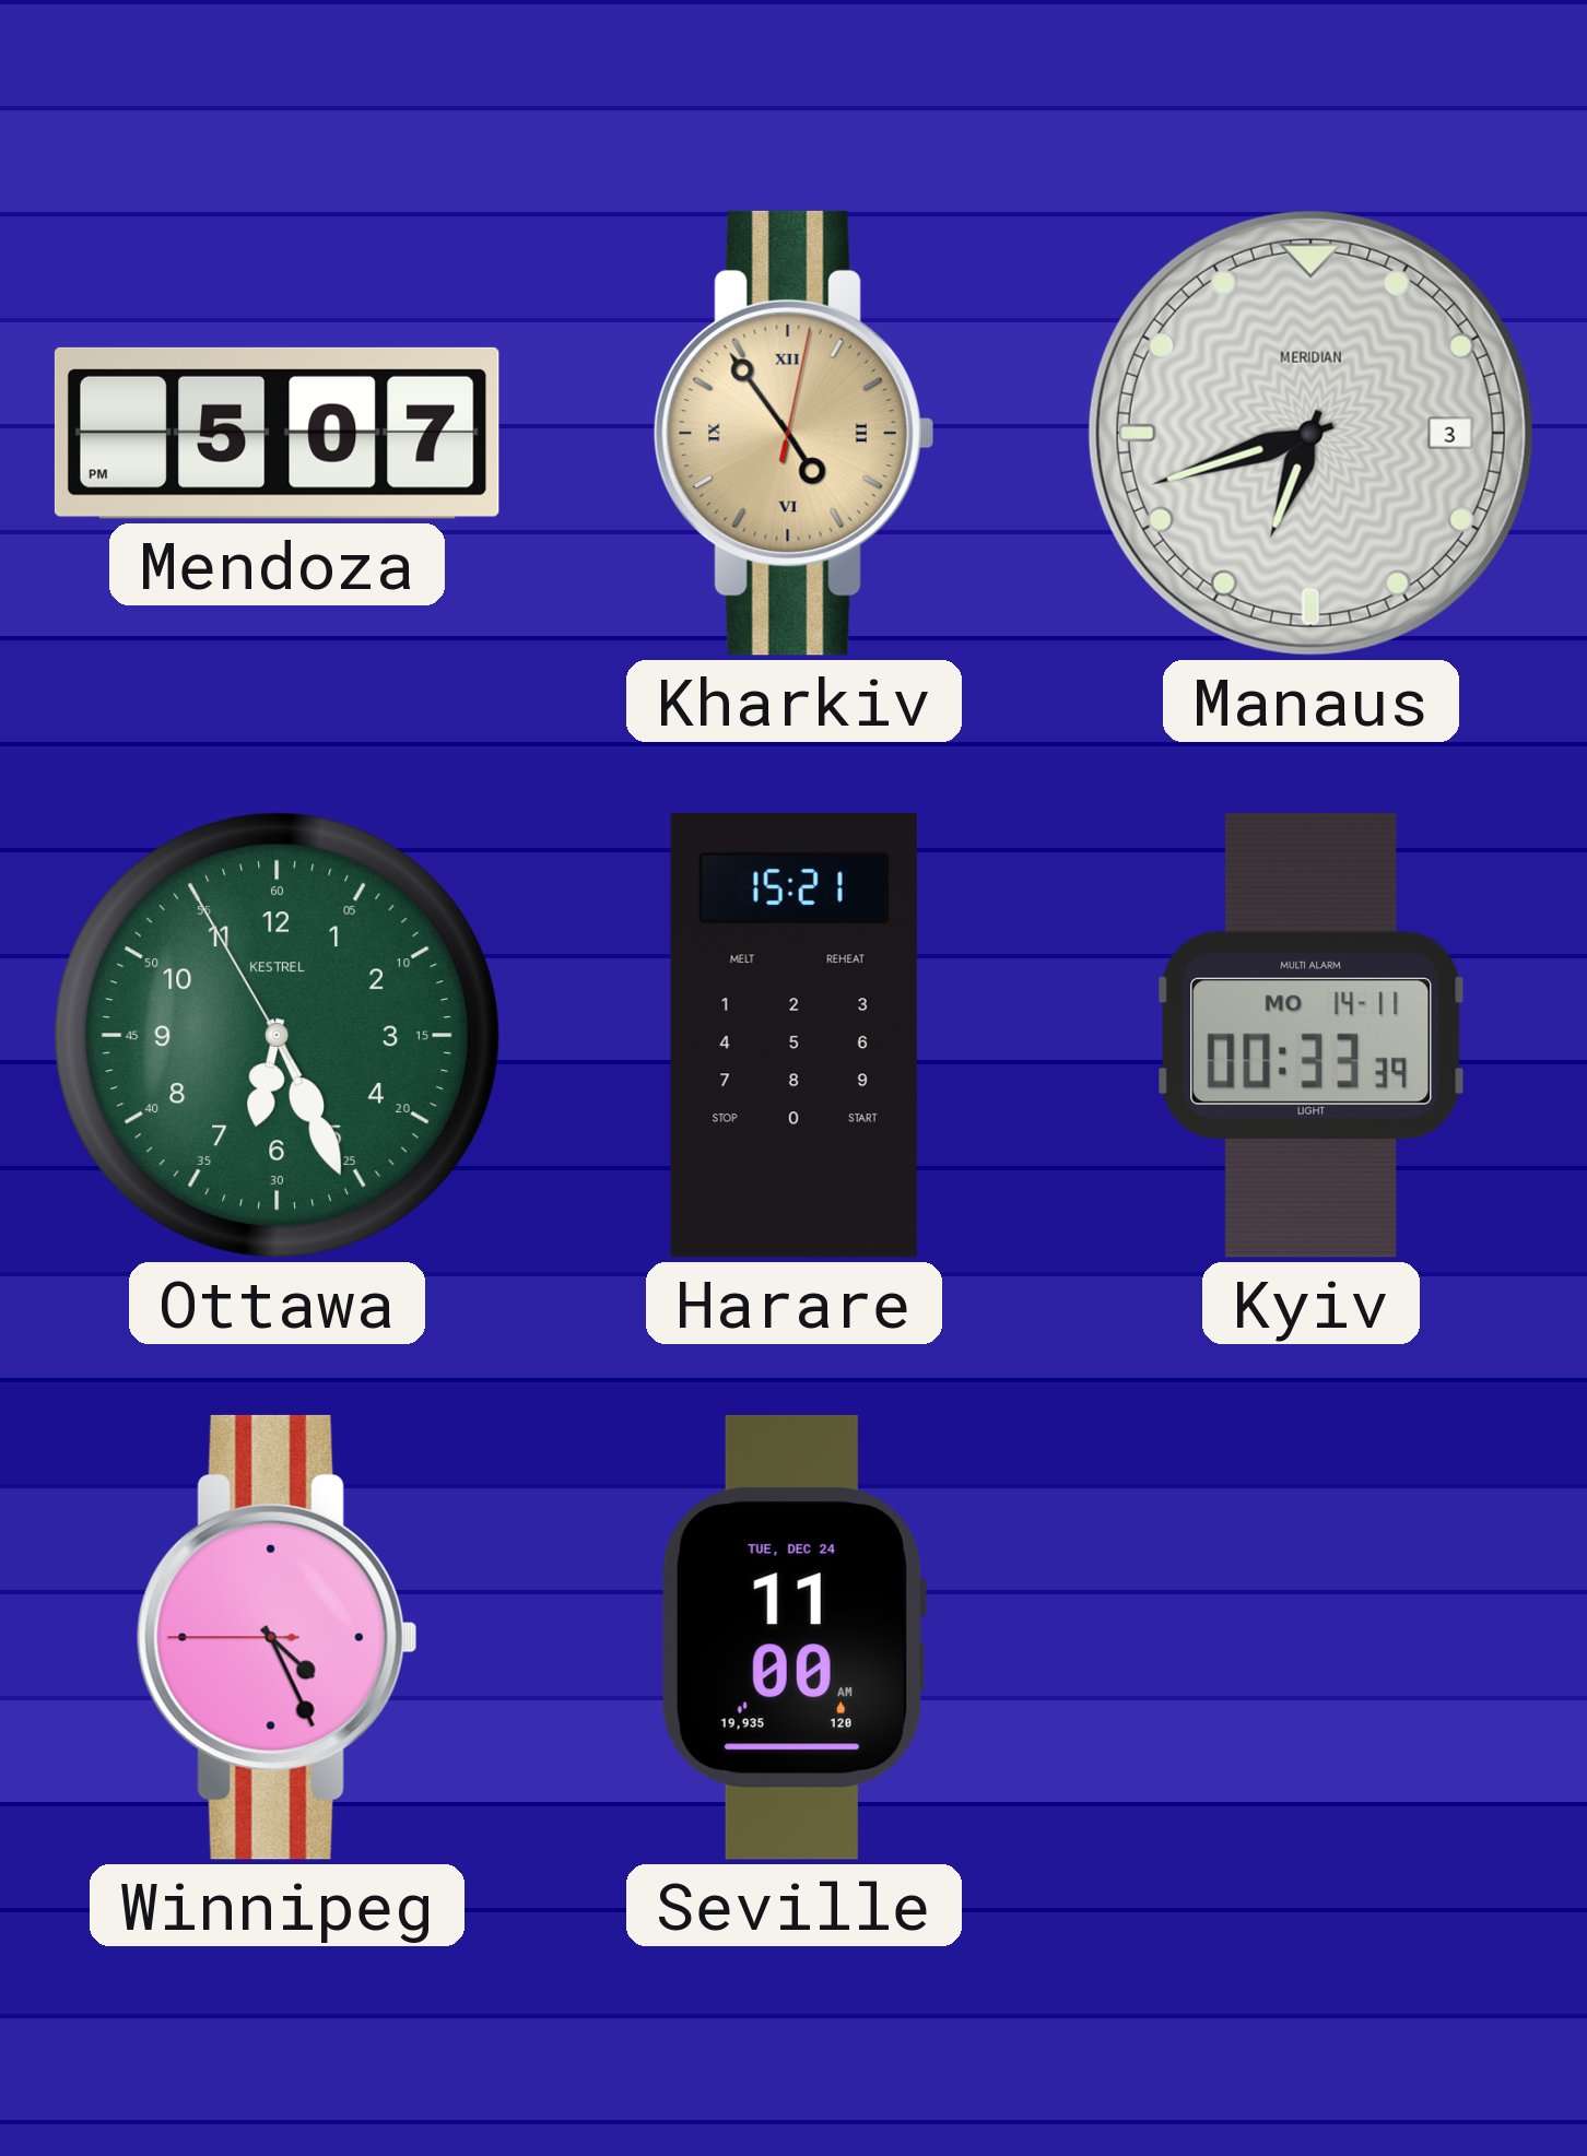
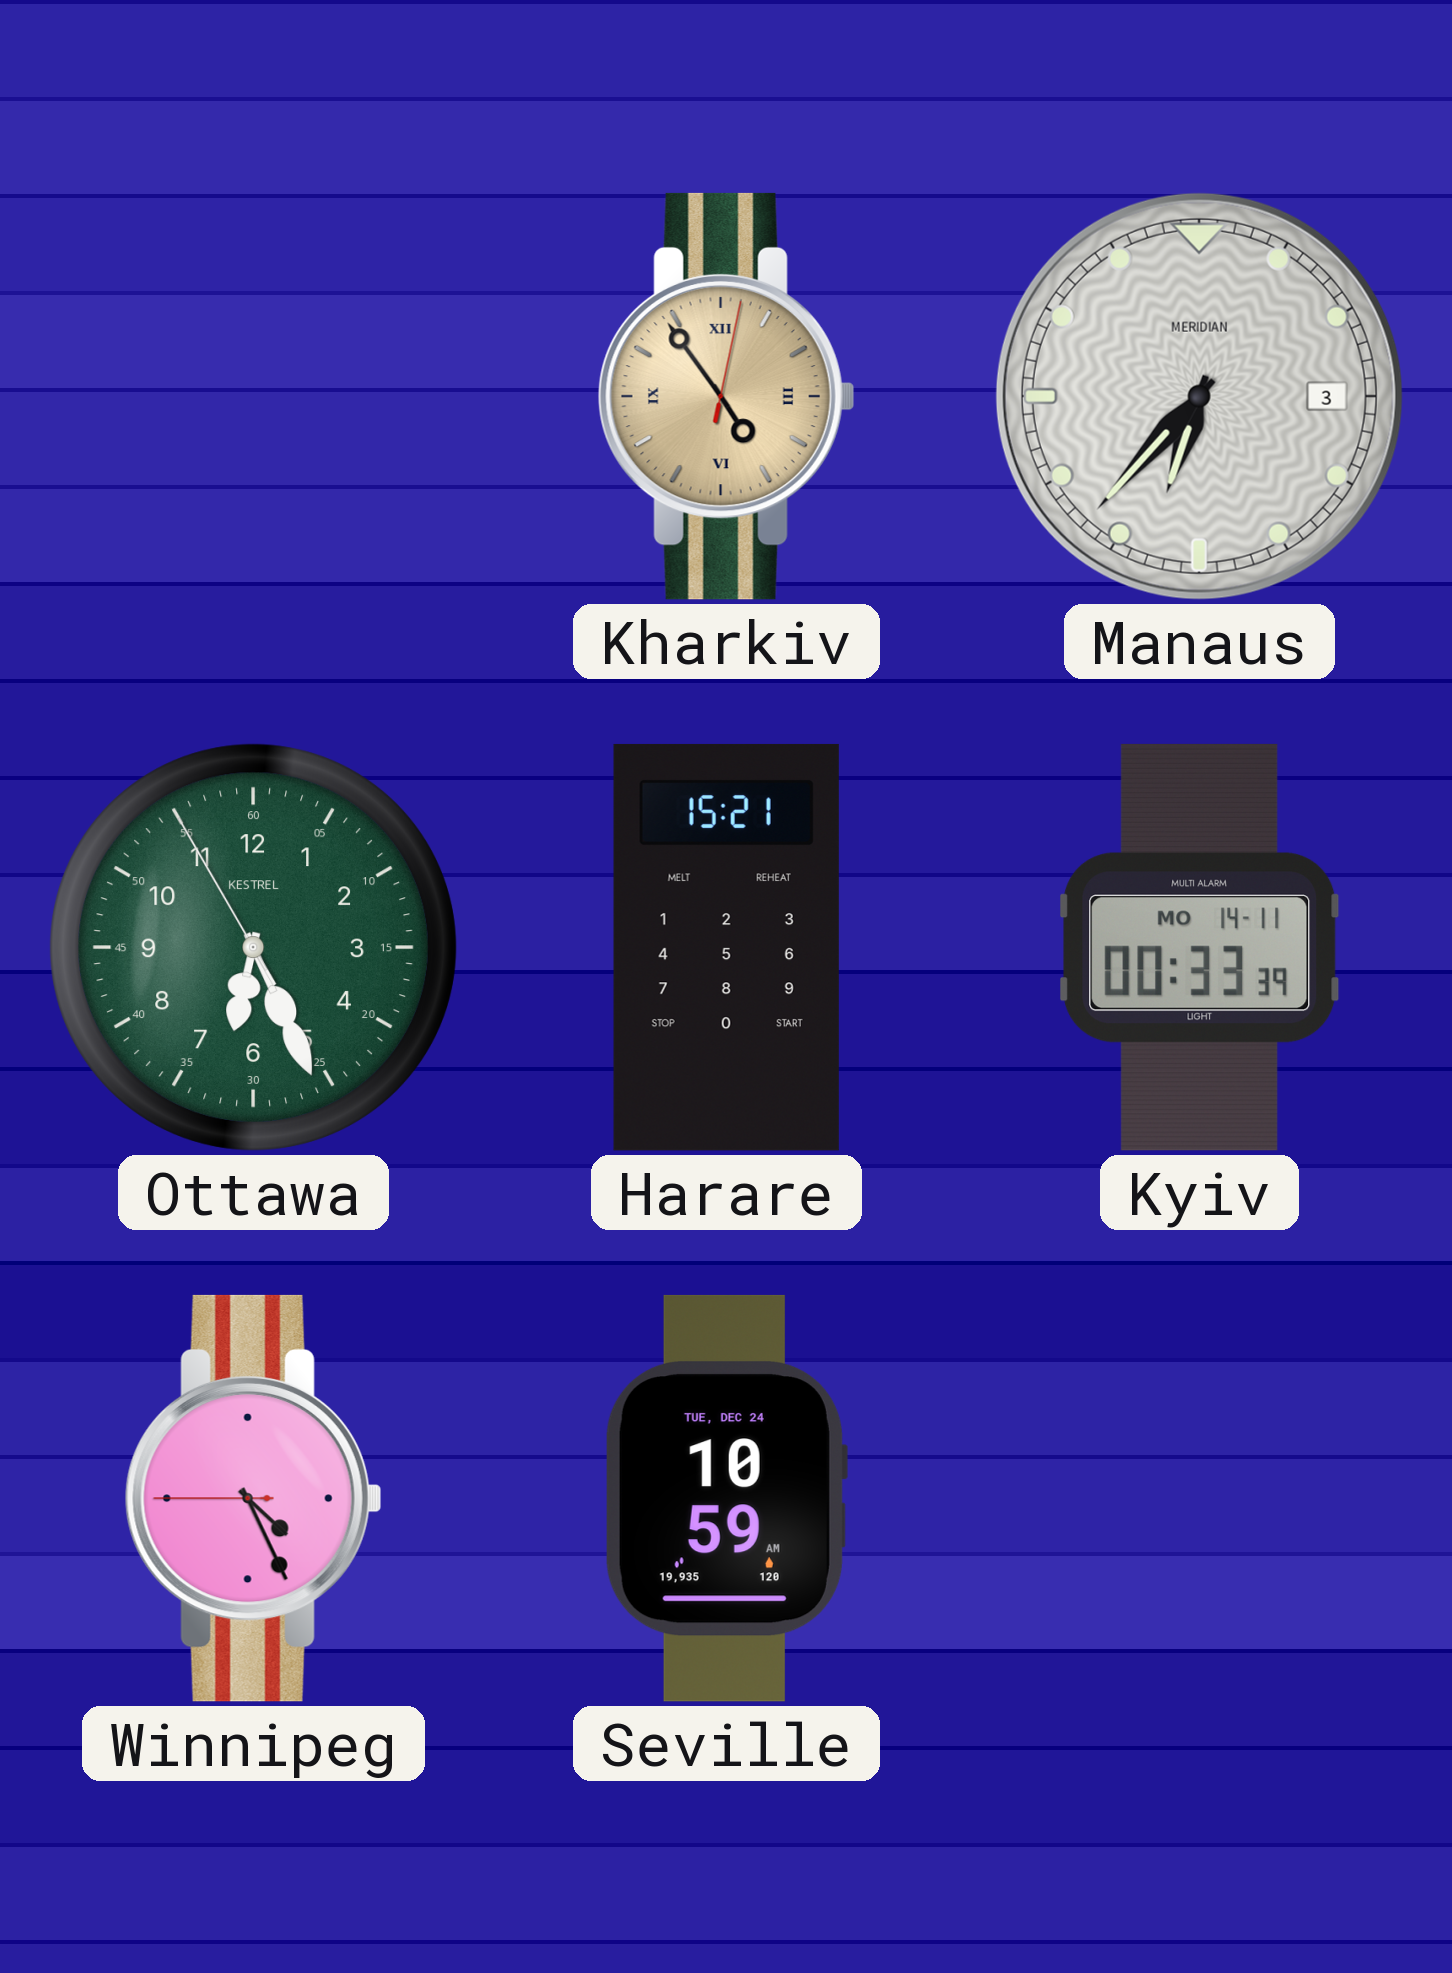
Mendoza: 5:07 -> none
Manaus: 6:42 -> 6:37
Seville: 11:00 -> 10:59
